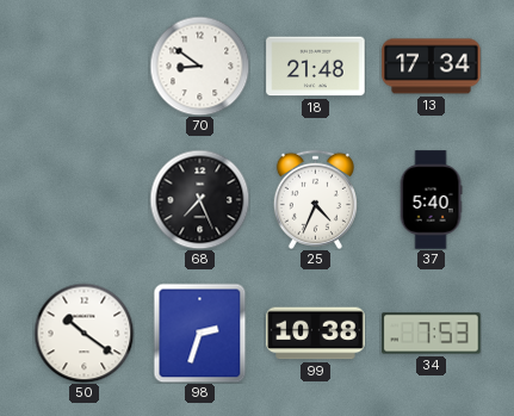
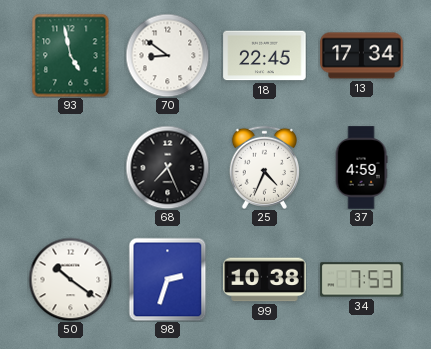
93: none -> 4:58
18: 21:48 -> 22:45
37: 5:40 -> 4:59
